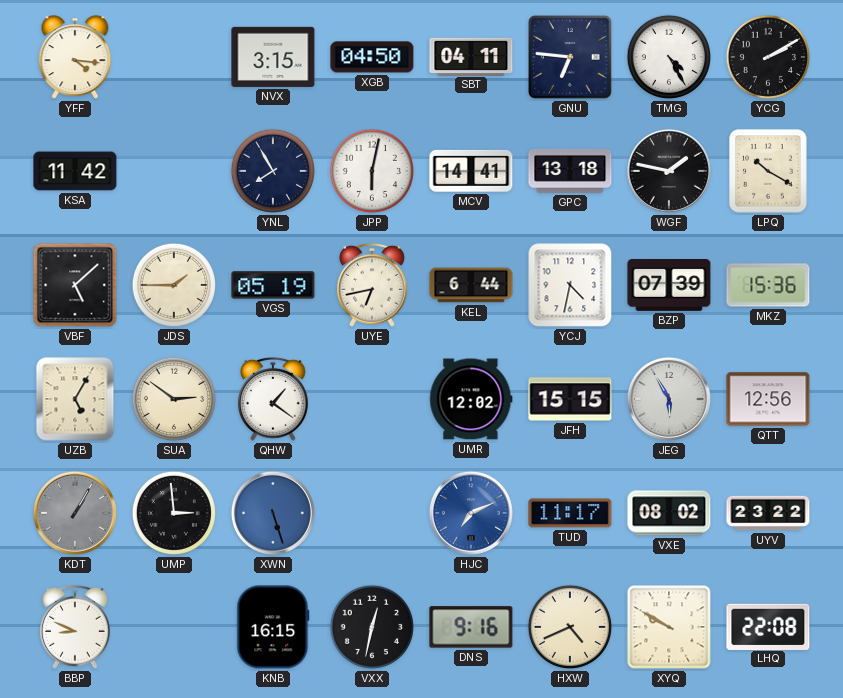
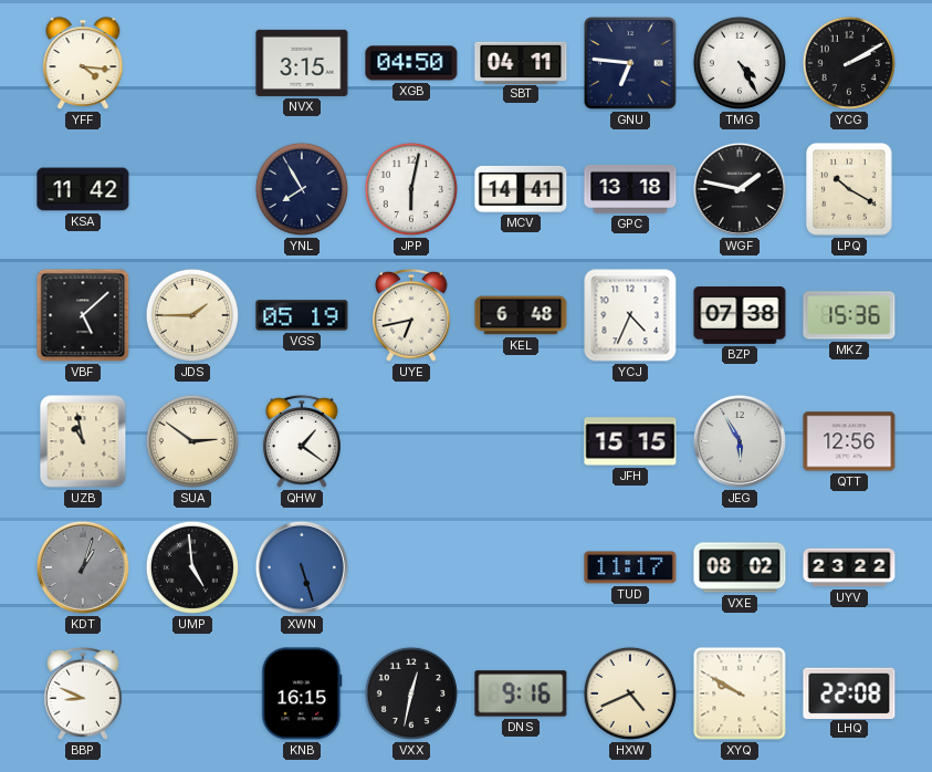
KEL: 6:44 -> 6:48
YCJ: 4:32 -> 4:34
BZP: 07:39 -> 07:38
UZB: 5:05 -> 10:58
UMR: 12:02 -> none
KDT: 1:05 -> 1:03
UMP: 2:59 -> 4:59
HJC: 7:11 -> none
